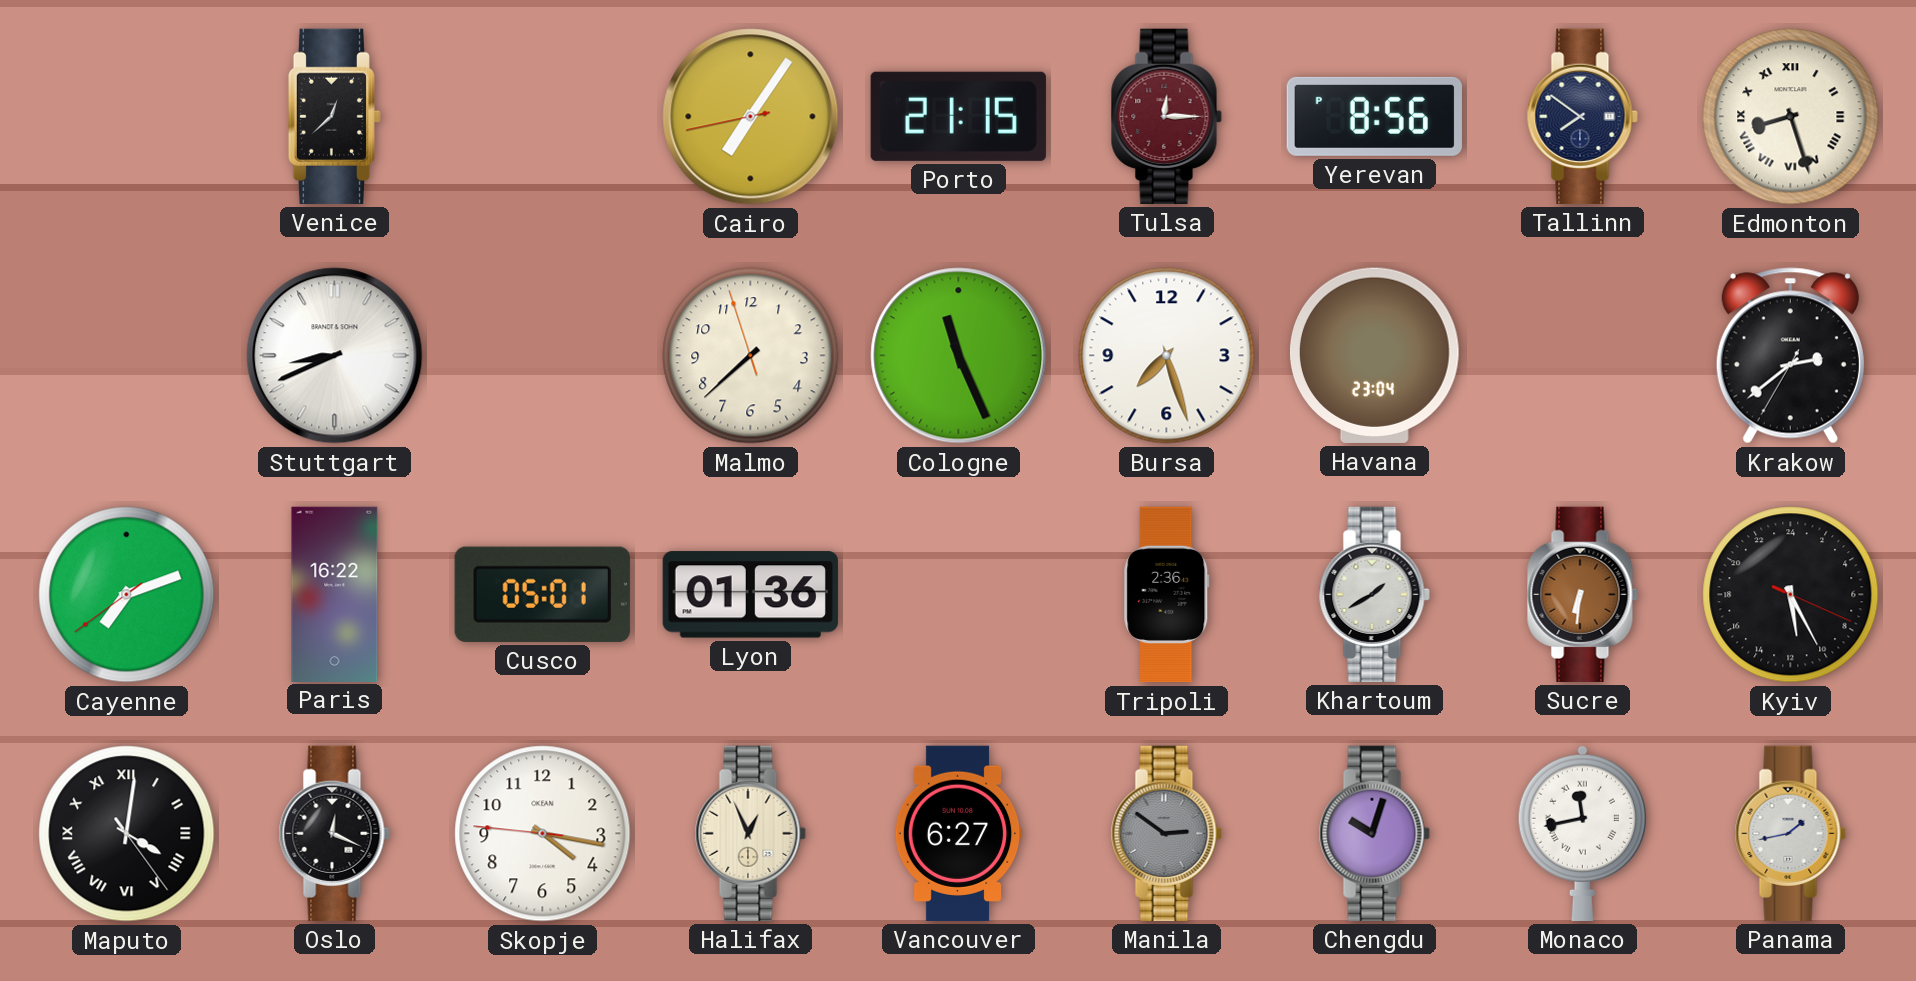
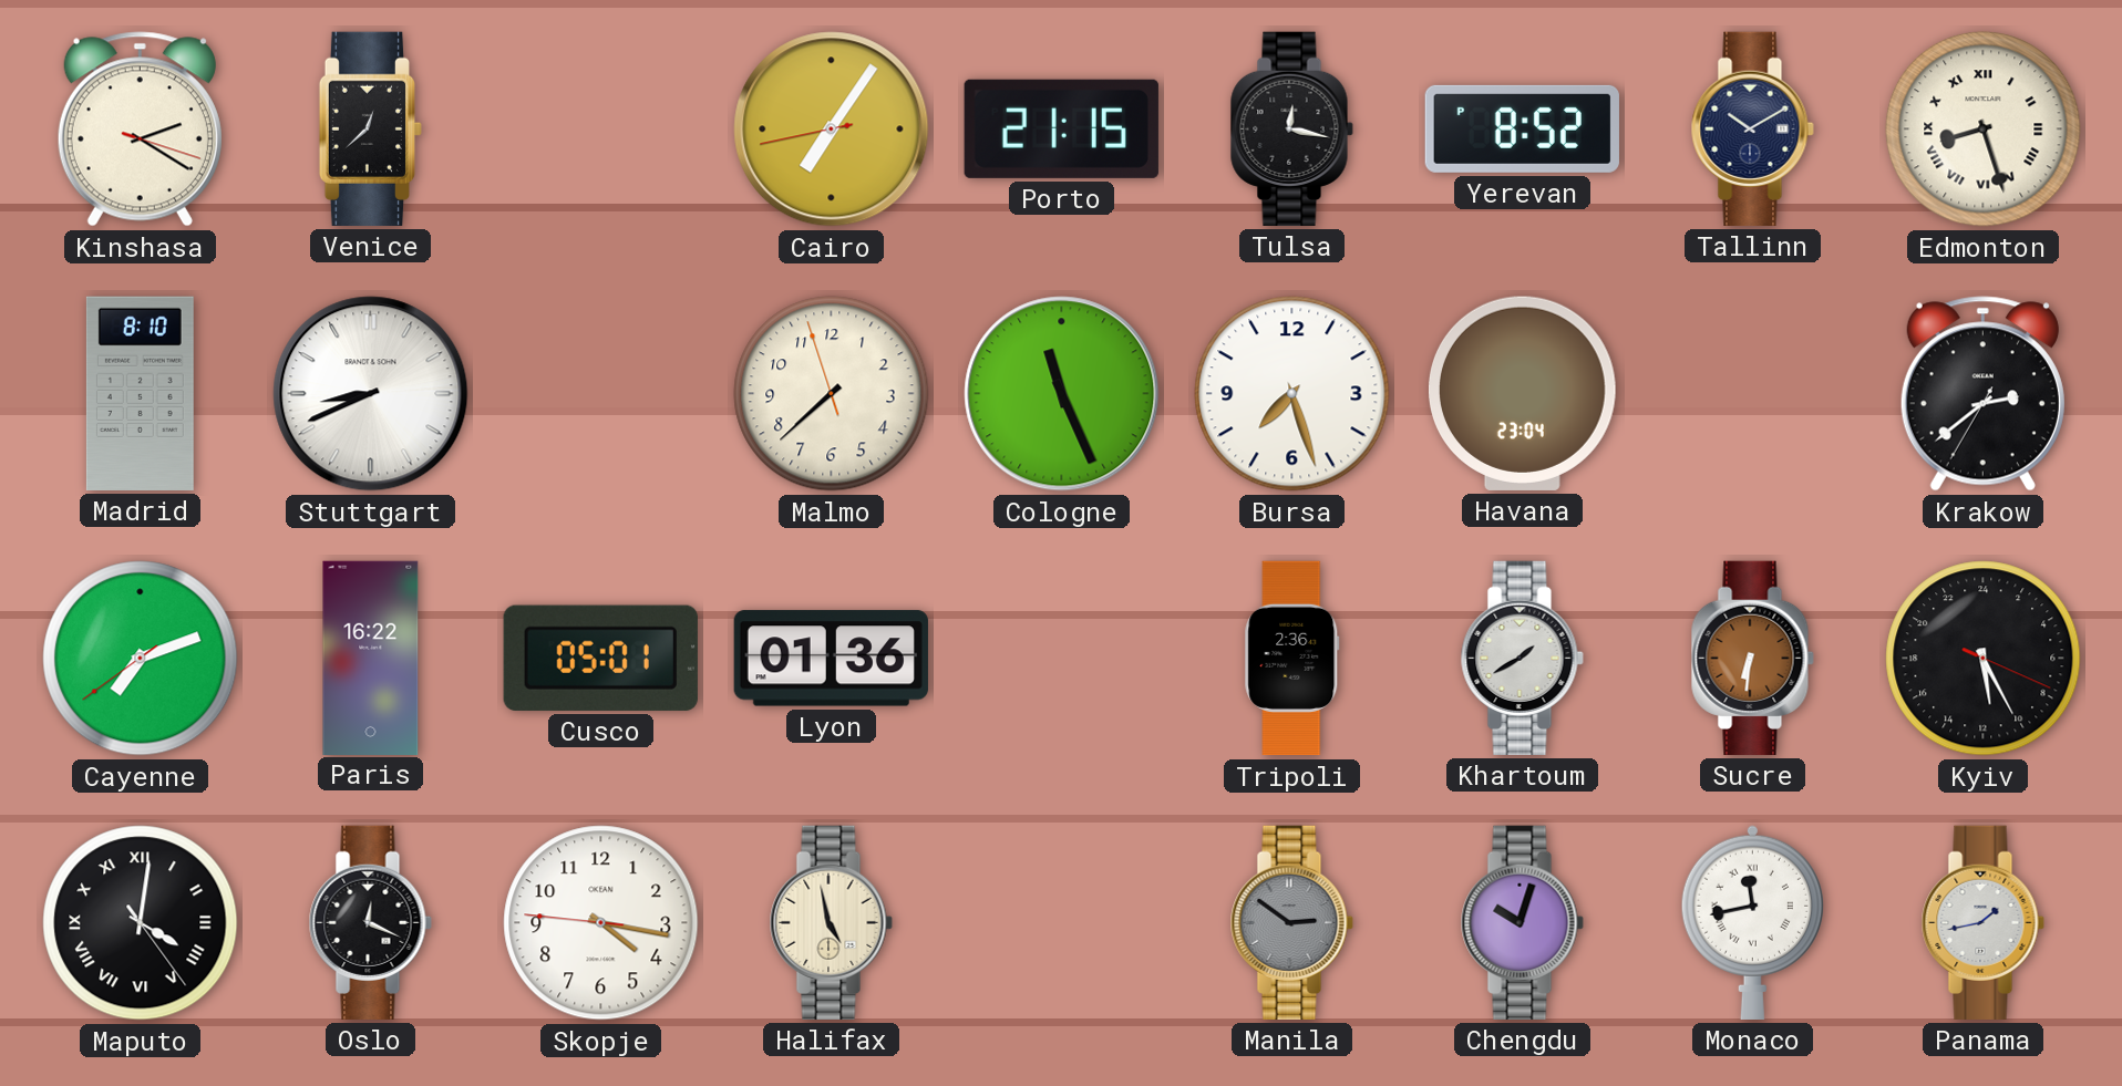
Kinshasa: none -> 2:20
Tulsa: 12:15 -> 12:17
Tulsa dial: burgundy -> black
Yerevan: 8:56 -> 8:52
Tallinn: 7:51 -> 10:10
Madrid: none -> 8:10
Halifax: 12:56 -> 4:58
Vancouver: 6:27 -> none
